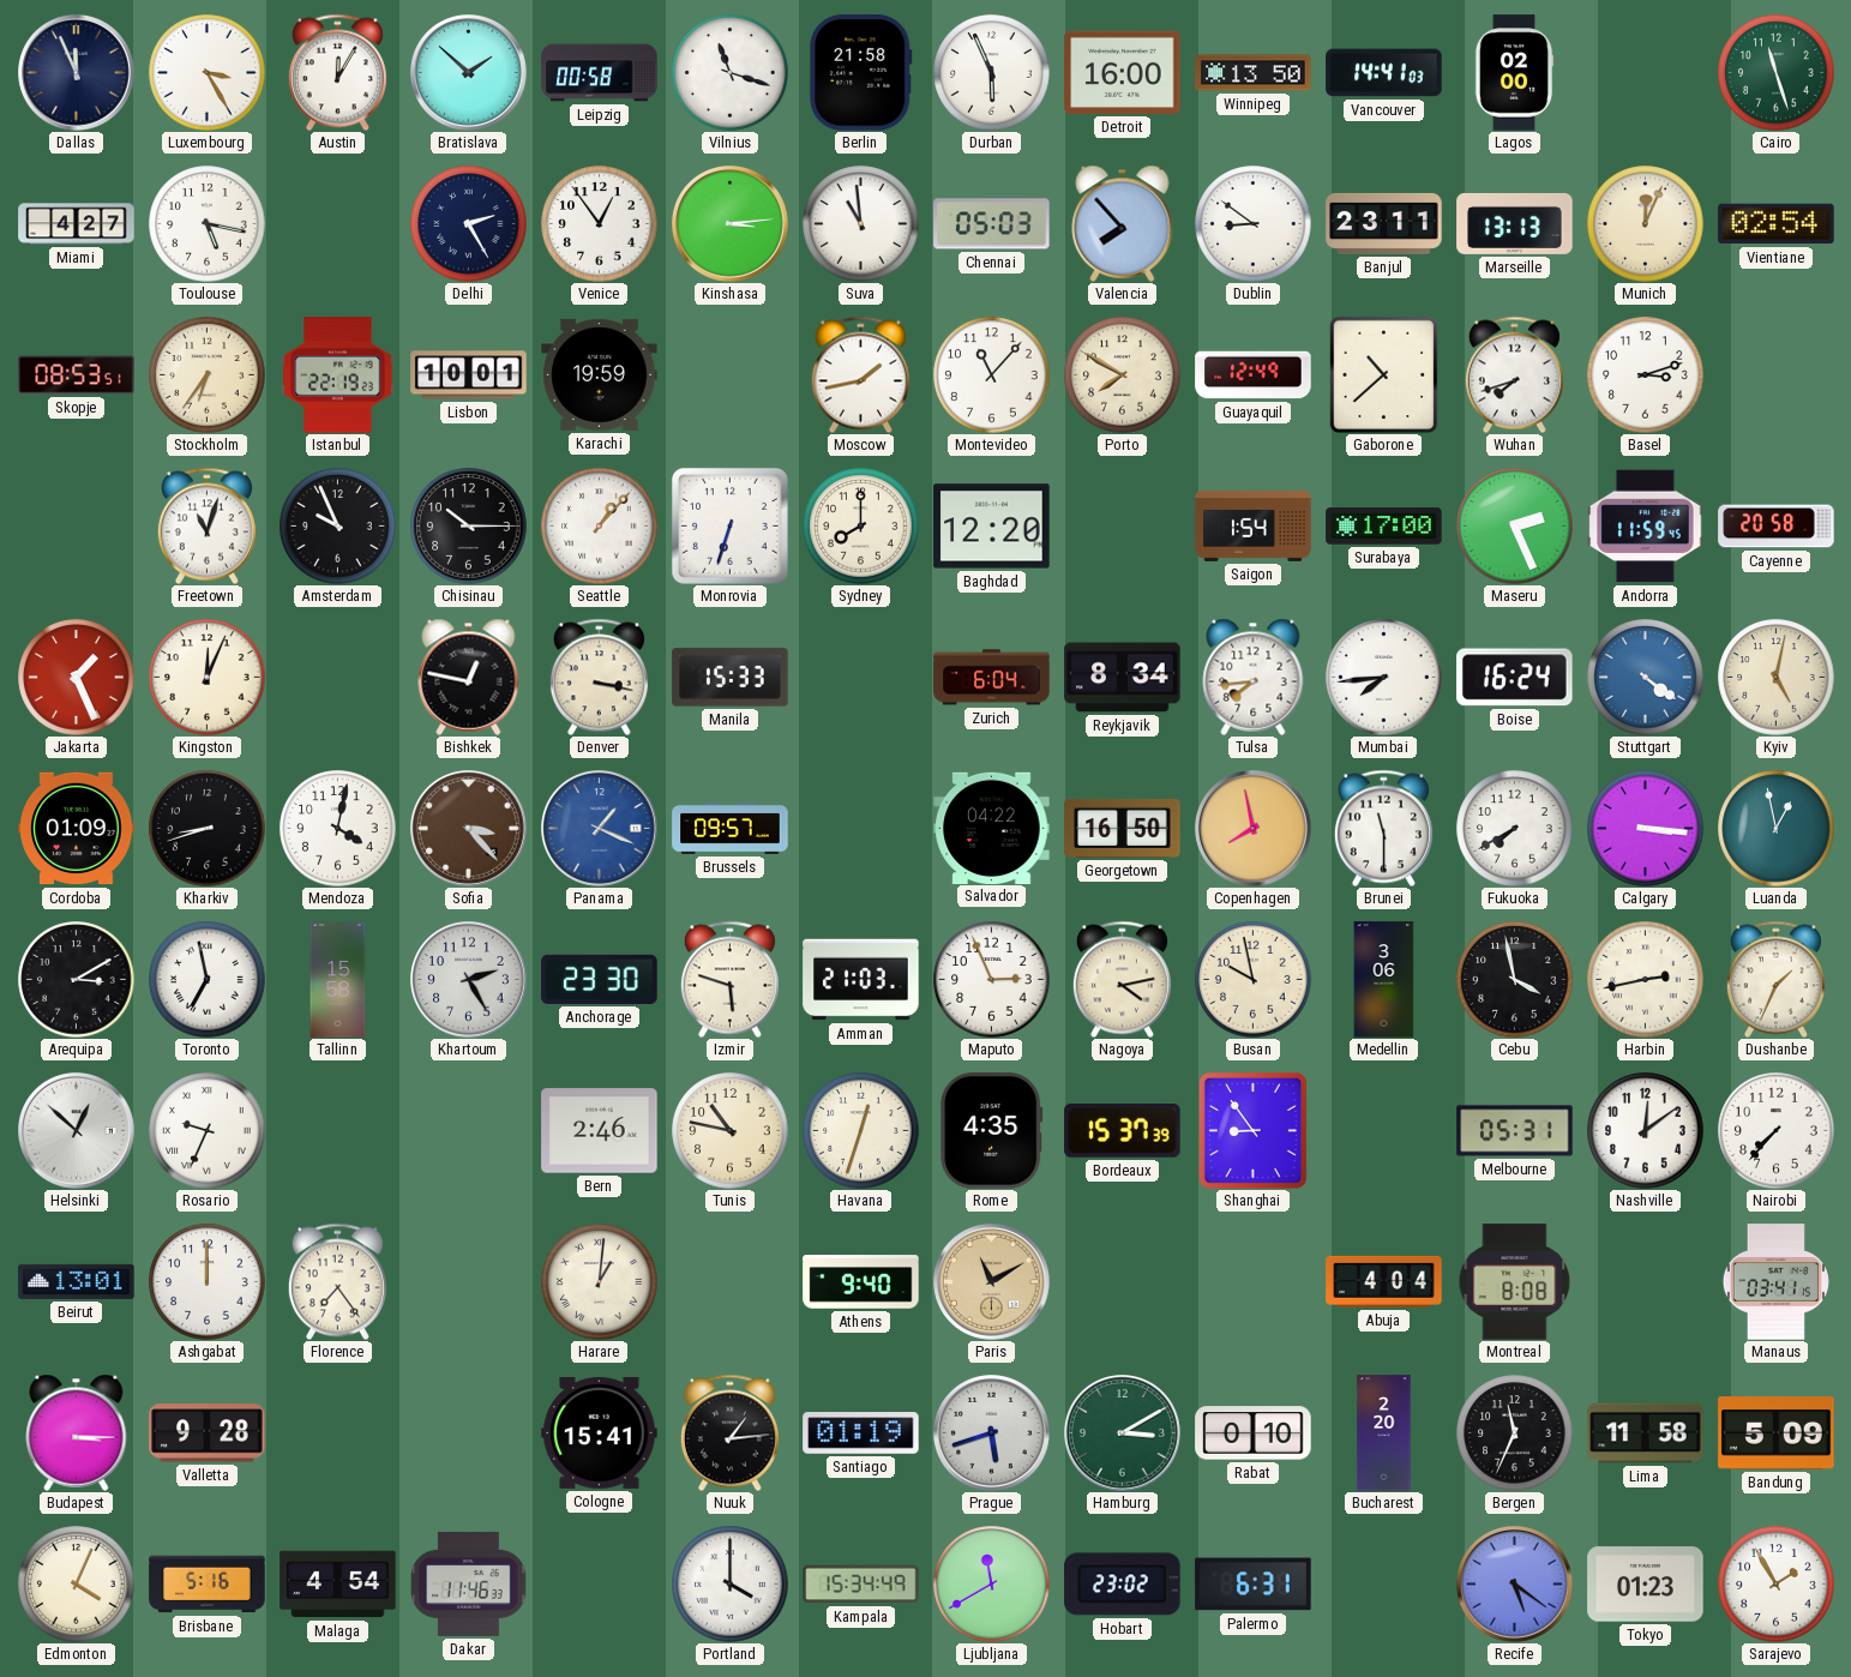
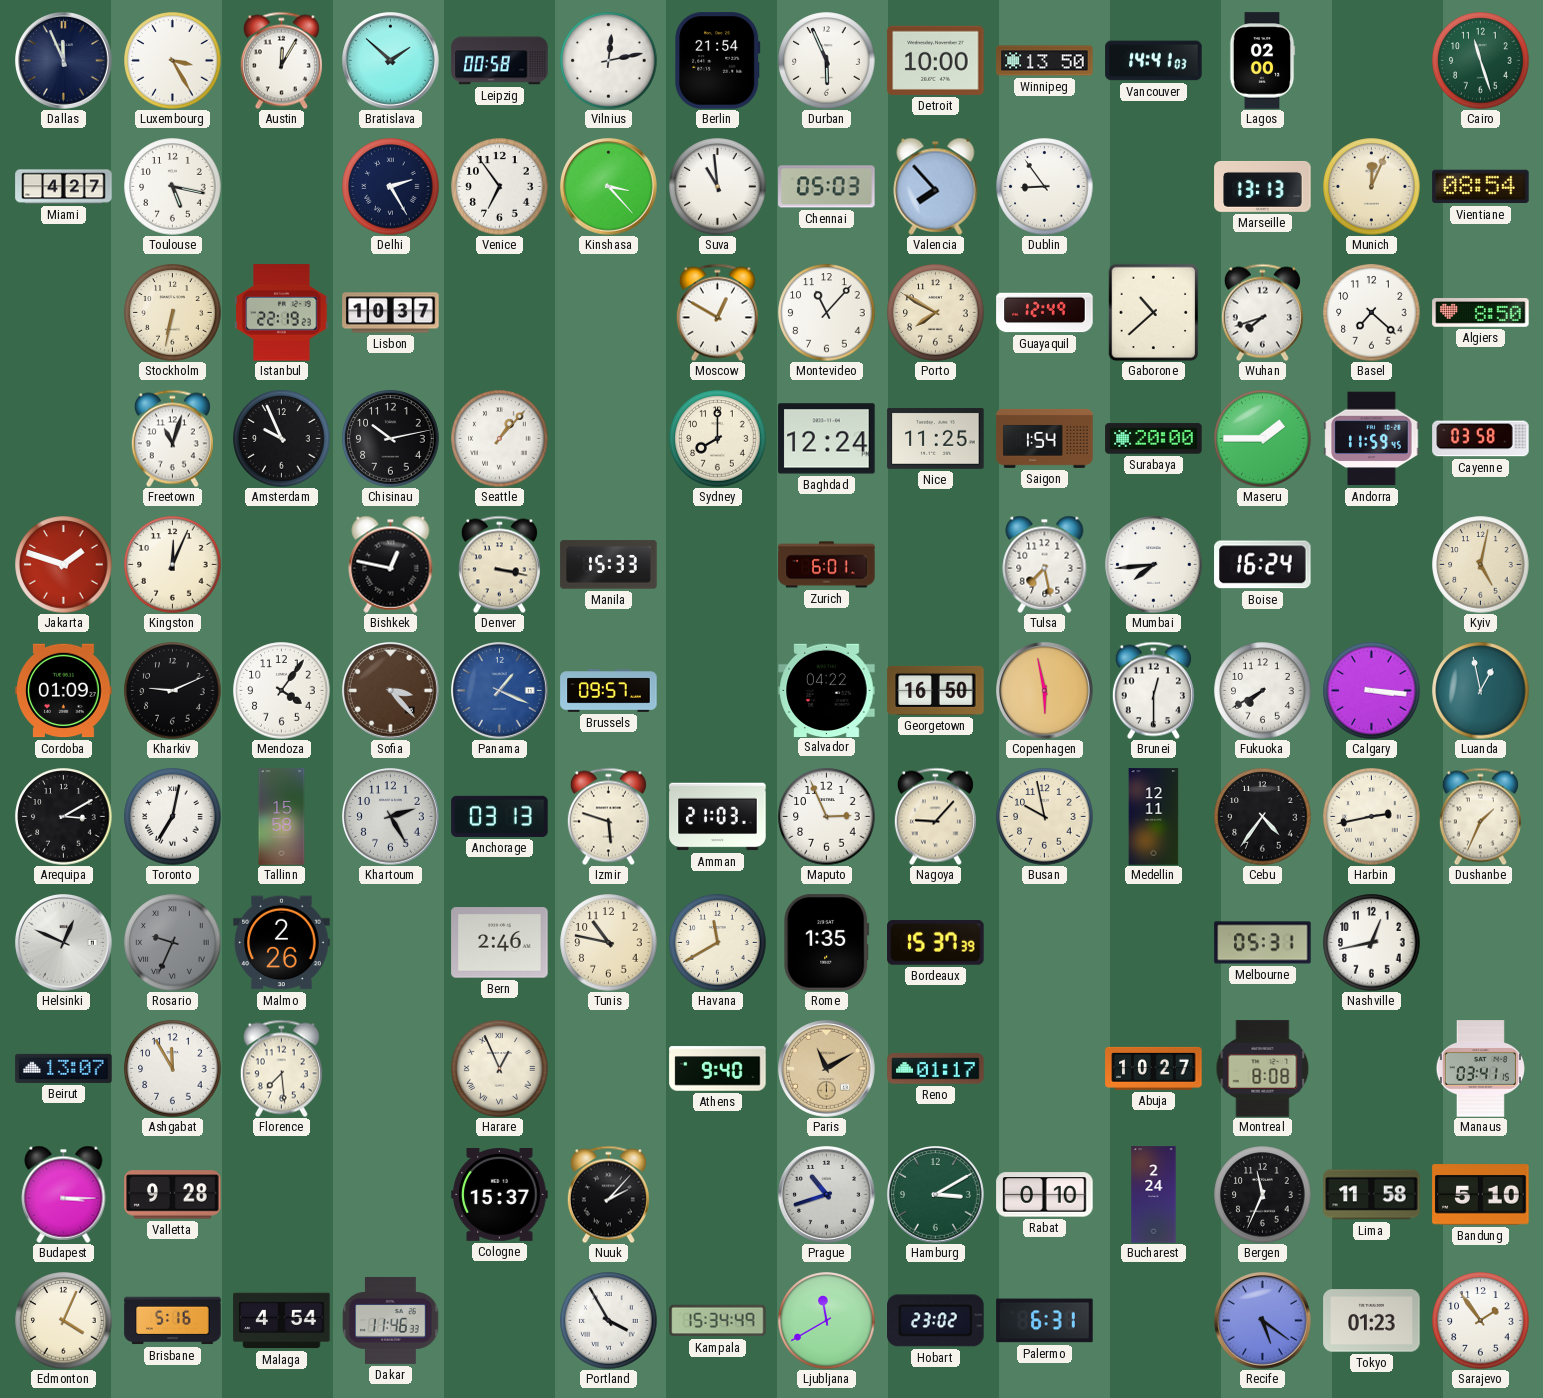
Vilnius: 11:18 -> 12:13
Berlin: 21:58 -> 21:54
Detroit: 16:00 -> 10:00
Venice: 12:54 -> 6:54
Kinshasa: 3:14 -> 3:23
Dublin: 8:51 -> 8:54
Banjul: 23:11 -> none
Vientiane: 02:54 -> 08:54
Skopje: 08:53 -> none
Stockholm: 6:36 -> 6:32
Lisbon: 10:01 -> 10:37
Karachi: 19:59 -> none
Moscow: 1:43 -> 12:50
Basel: 3:12 -> 7:22
Algiers: none -> 8:50
Chisinau: 10:15 -> 10:13
Monrovia: 6:33 -> none
Baghdad: 12:20 -> 12:24
Nice: none -> 11:25
Surabaya: 17:00 -> 20:00
Maseru: 2:26 -> 1:45
Cayenne: 20:58 -> 03:58
Jakarta: 1:26 -> 1:48
Zurich: 6:04 -> 6:01
Reykjavik: 8:34 -> none
Tulsa: 7:44 -> 7:28
Stuttgart: 4:21 -> none
Kharkiv: 8:42 -> 9:11
Mendoza: 4:02 -> 4:06
Copenhagen: 7:58 -> 5:58
Brunei: 11:30 -> 12:30
Toronto: 6:58 -> 7:02
Anchorage: 23:30 -> 03:13
Nagoya: 4:13 -> 9:07
Medellin: 3:06 -> 12:11
Cebu: 3:58 -> 4:36
Helsinki: 12:52 -> 12:49
Rosario dial: white -> grey
Malmo: none -> 2:26
Havana: 12:33 -> 11:40
Rome: 4:35 -> 1:35
Shanghai: 8:54 -> none
Nashville: 12:09 -> 12:43
Nairobi: 7:37 -> none
Beirut: 13:01 -> 13:07
Ashgabat: 12:00 -> 11:55
Florence: 7:24 -> 7:29
Harare: 1:01 -> 12:56
Reno: none -> 01:17
Abuja: 4:04 -> 10:27
Cologne: 15:41 -> 15:37
Nuuk: 1:14 -> 2:07
Santiago: 01:19 -> none
Prague: 5:42 -> 10:42
Bucharest: 2:20 -> 2:24
Bandung: 5:09 -> 5:10
Portland: 4:00 -> 3:55
Sarajevo: 1:55 -> 1:54
